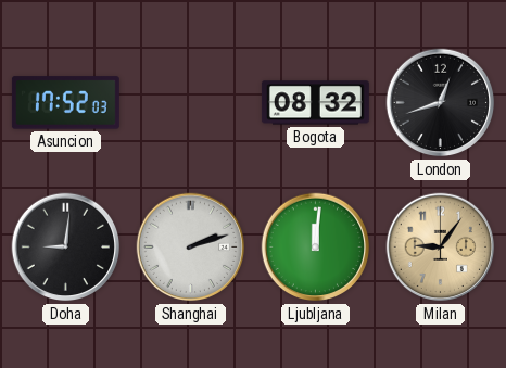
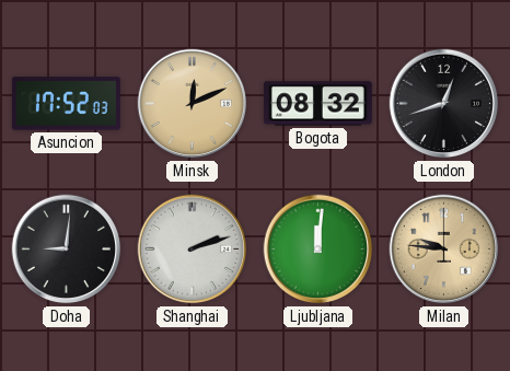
Minsk: none -> 12:11
Milan: 9:06 -> 9:46
